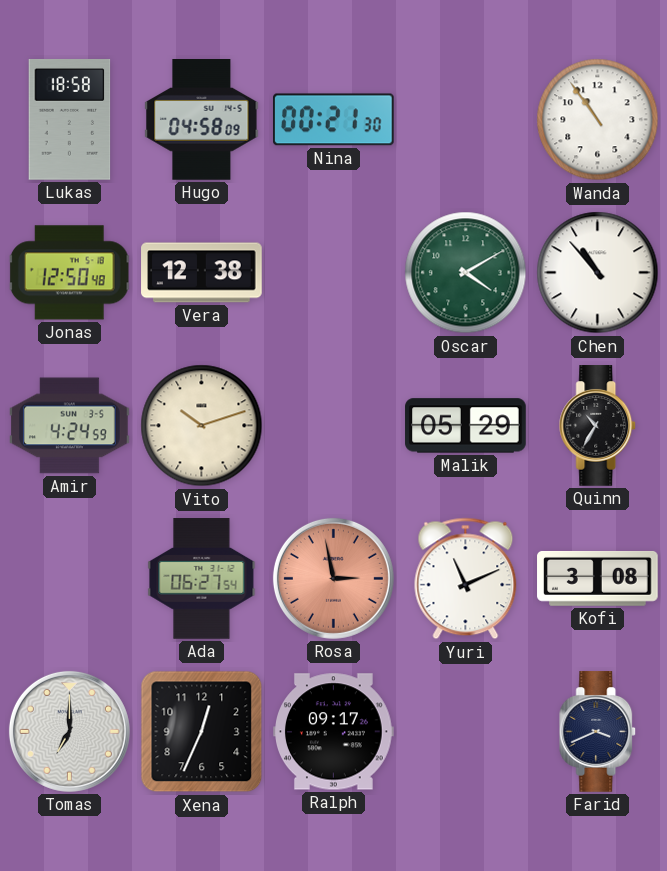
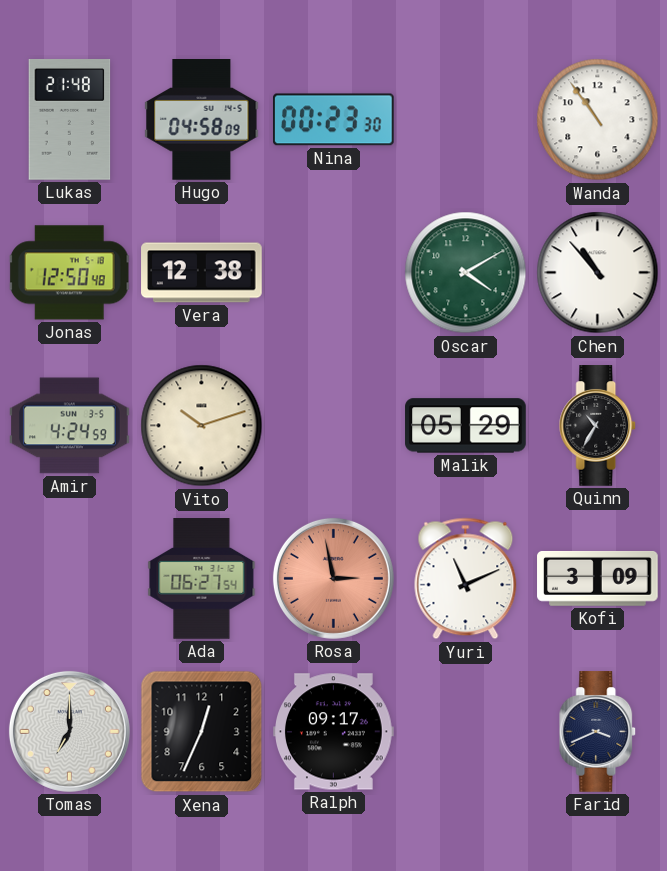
Lukas: 18:58 -> 21:48
Nina: 00:21 -> 00:23
Kofi: 3:08 -> 3:09
